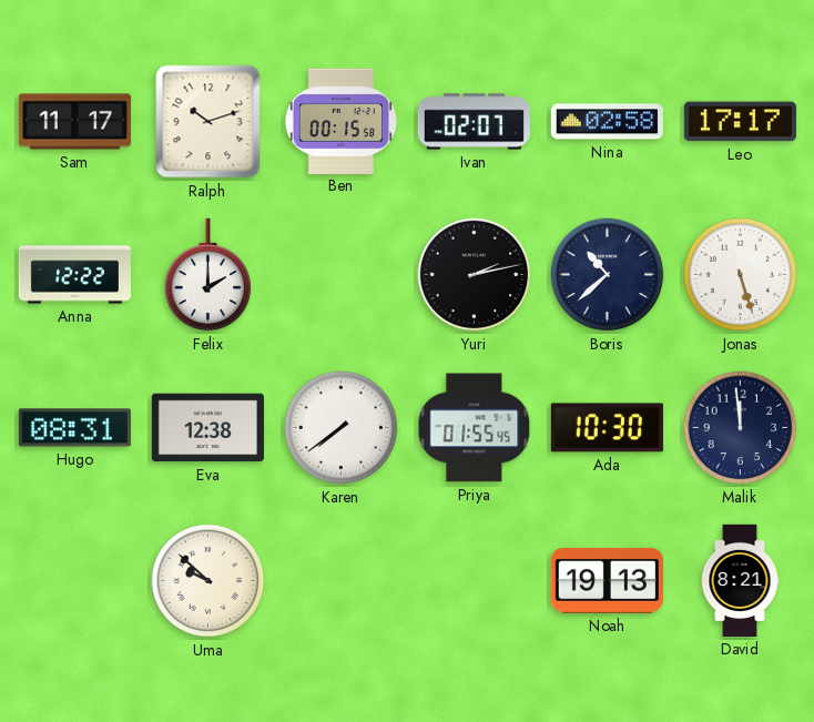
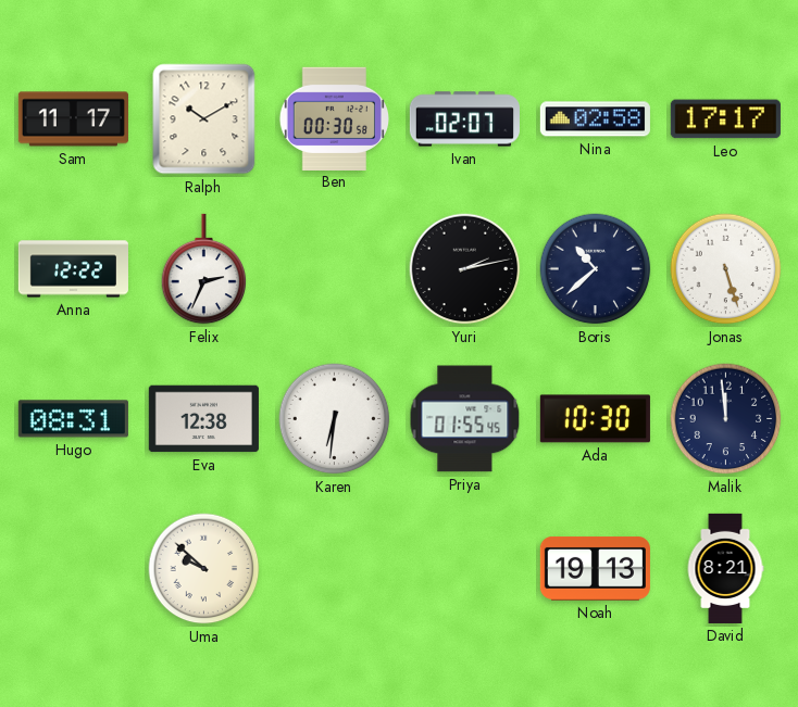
Ralph: 10:12 -> 10:10
Ben: 00:15 -> 00:30
Felix: 2:00 -> 2:34
Karen: 7:39 -> 6:31
